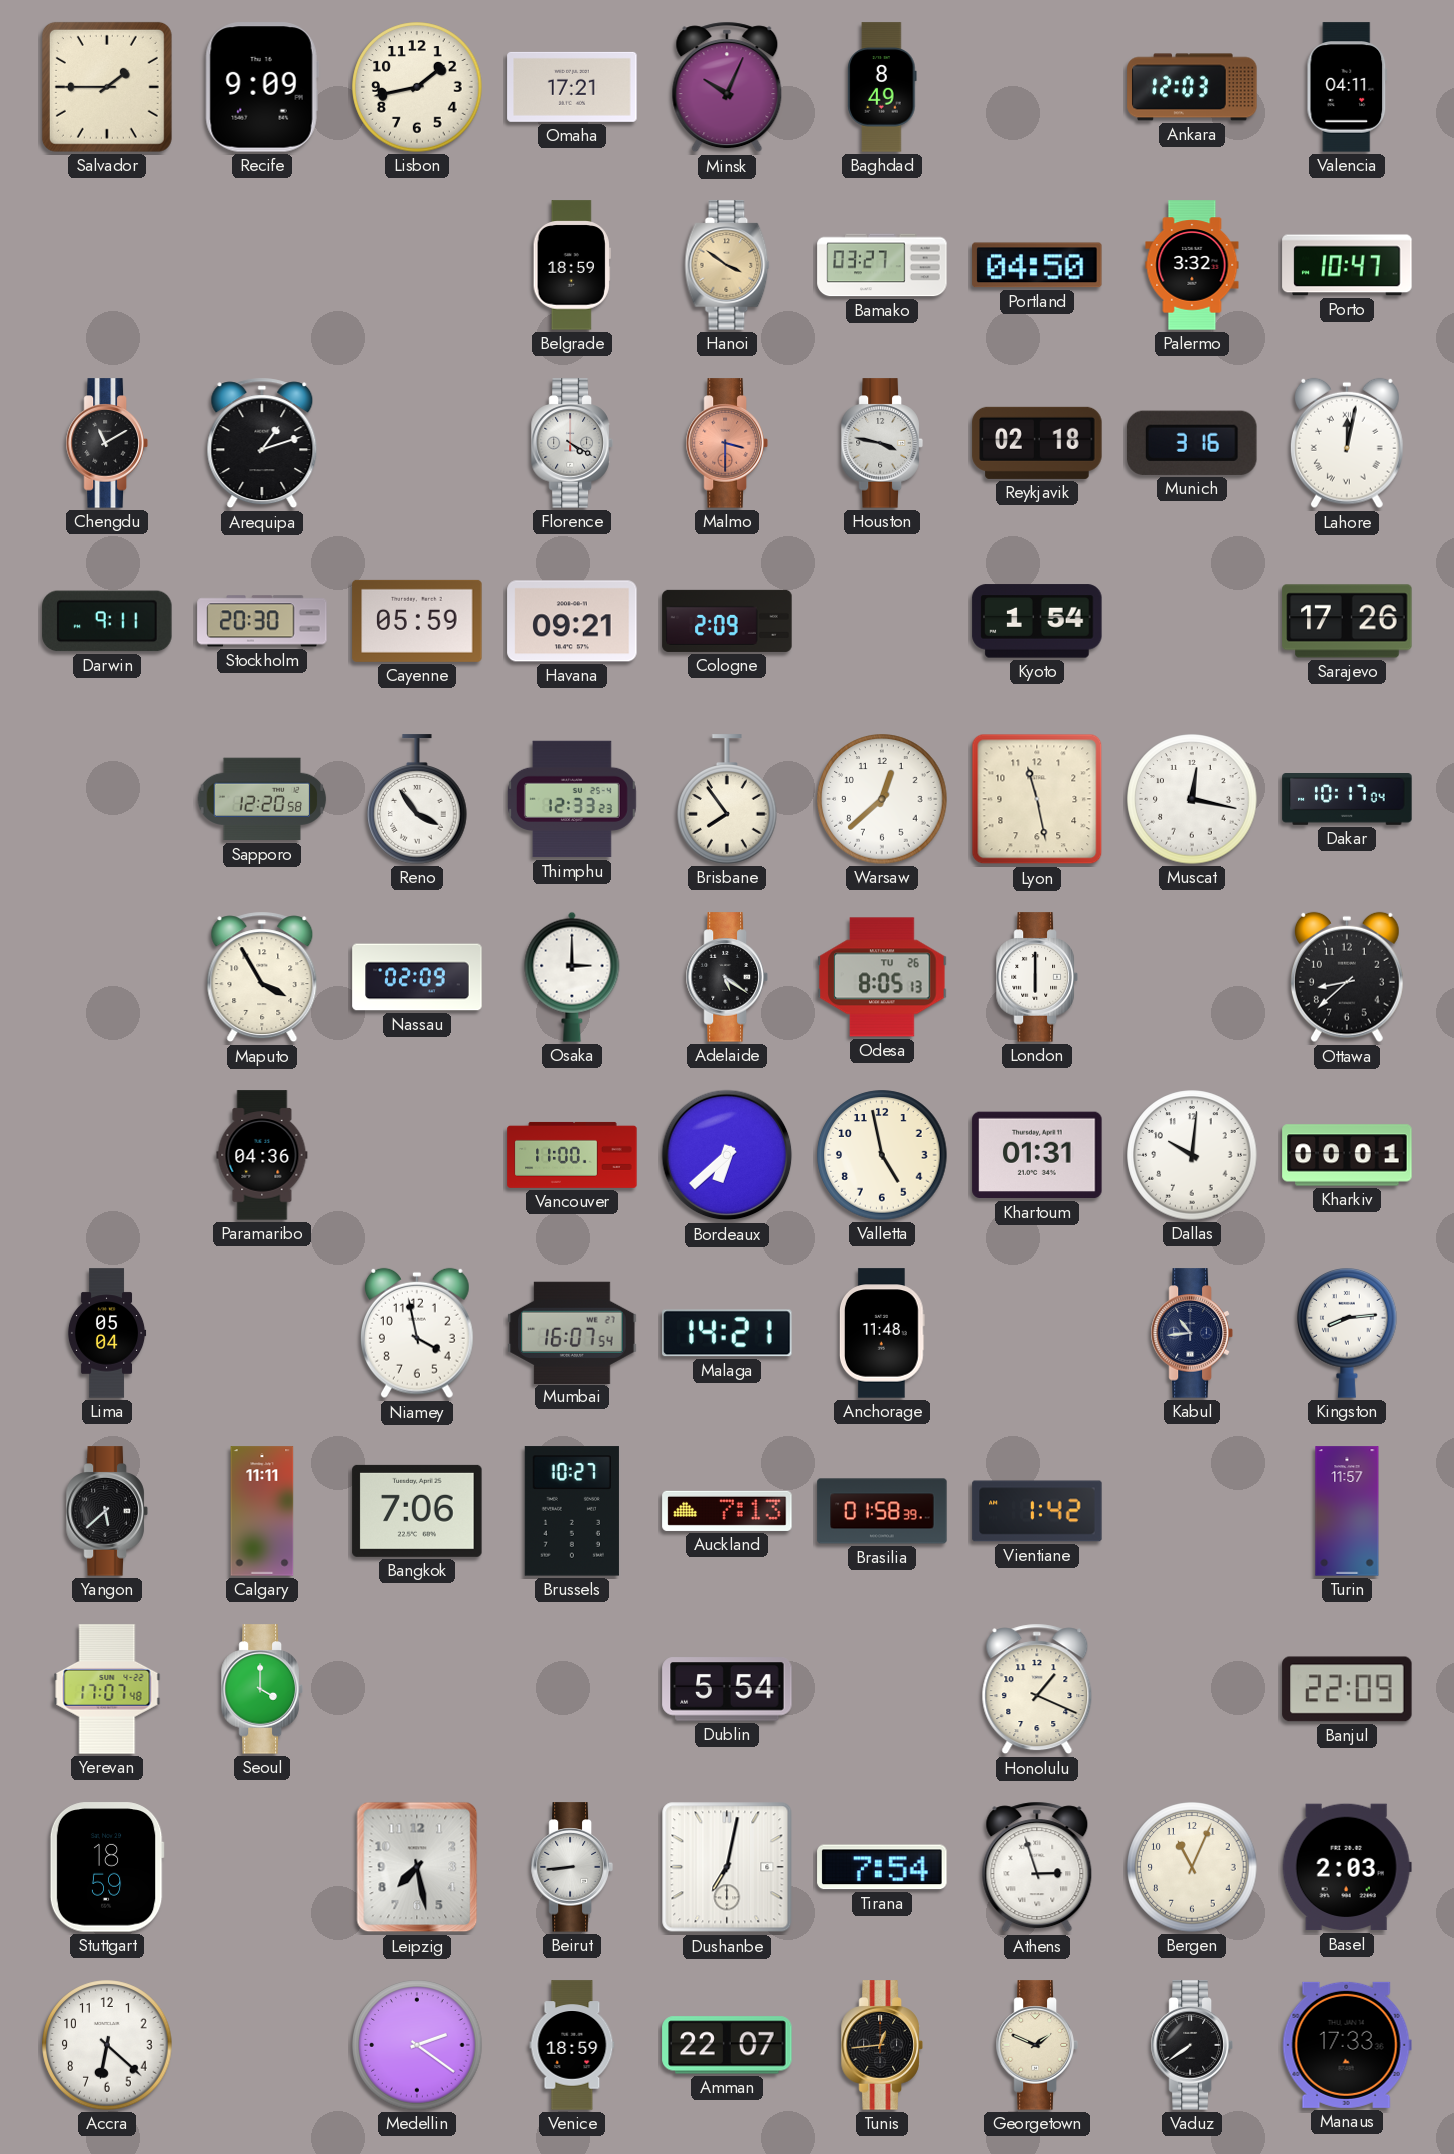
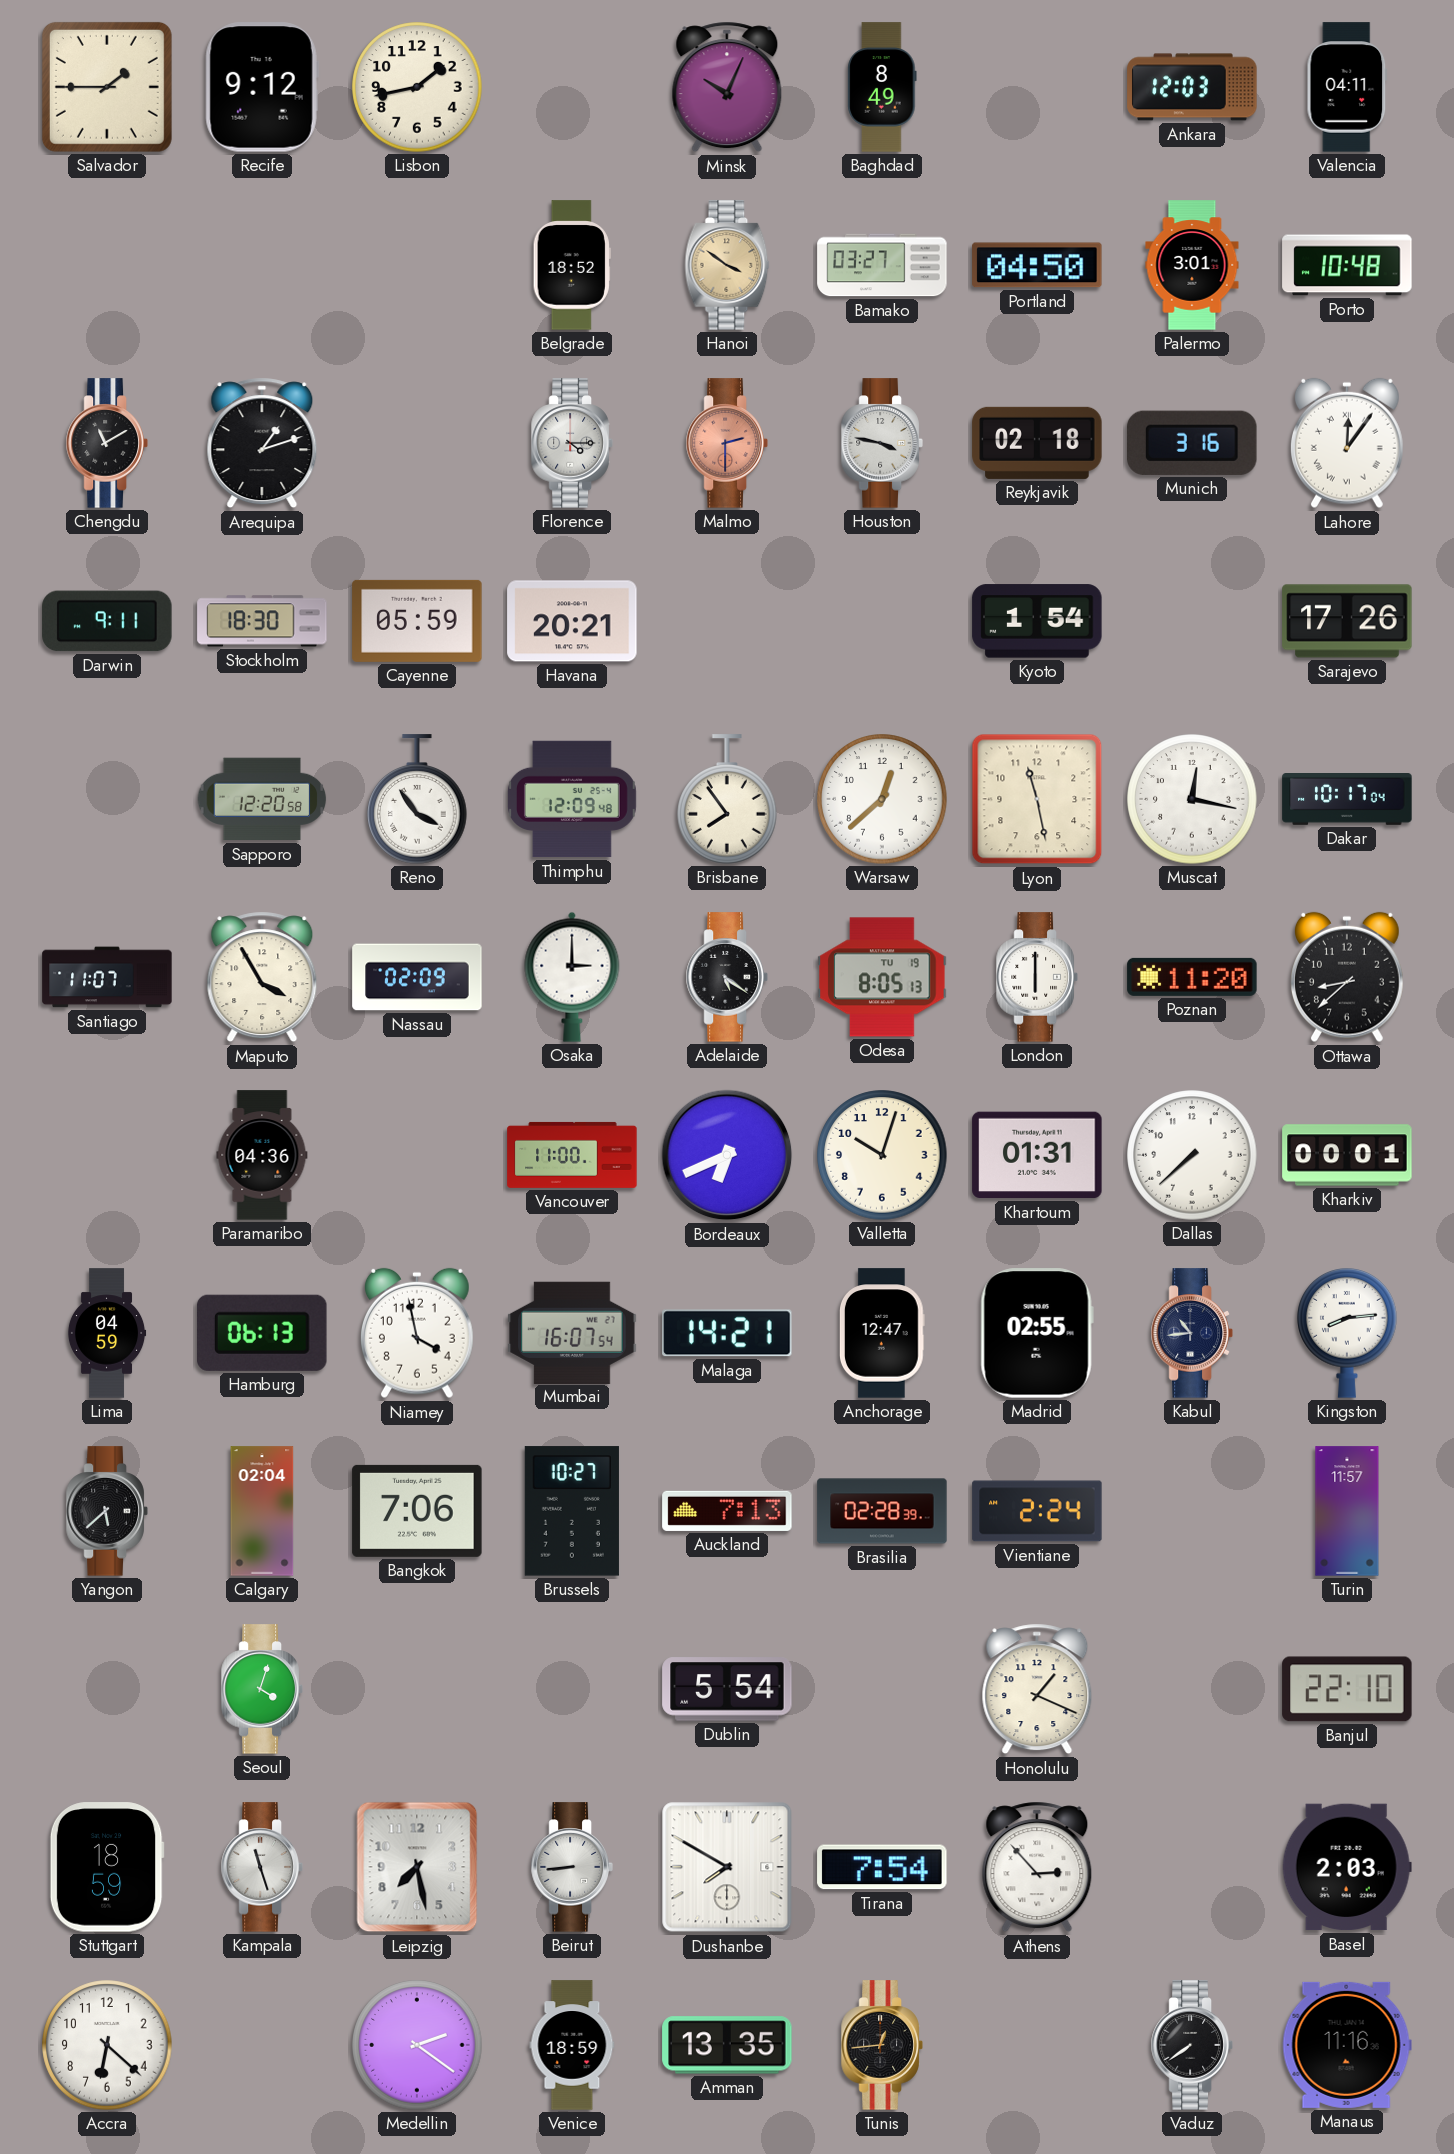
Recife: 9:09 -> 9:12
Omaha: 17:21 -> none
Belgrade: 18:59 -> 18:52
Palermo: 3:32 -> 3:01
Porto: 10:47 -> 10:48
Florence: 4:20 -> 4:15
Malmo: 3:30 -> 2:30
Lahore: 12:02 -> 12:06
Stockholm: 20:30 -> 18:30
Havana: 09:21 -> 20:21
Cologne: 2:09 -> none
Thimphu: 12:33 -> 12:09
Santiago: none -> 11:07
Odesa date: TU 26 -> TU 19
Poznan: none -> 11:20
Bordeaux: 6:38 -> 6:41
Valletta: 4:58 -> 10:03
Dallas: 10:01 -> 7:38
Lima: 05:04 -> 04:59
Hamburg: none -> 06:13
Anchorage: 11:48 -> 12:47
Madrid: none -> 02:55
Calgary: 11:11 -> 02:04
Brasilia: 01:58 -> 02:28
Vientiane: 1:42 -> 2:24
Yerevan: 17:07 -> none
Seoul: 4:00 -> 4:03
Banjul: 22:09 -> 22:10
Kampala: none -> 11:27
Dushanbe: 7:02 -> 7:50
Athens: 2:57 -> 2:53
Bergen: 11:04 -> none
Amman: 22:07 -> 13:35
Georgetown: 1:49 -> none
Manaus: 17:33 -> 11:16
